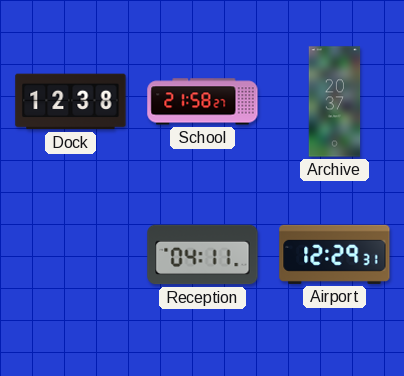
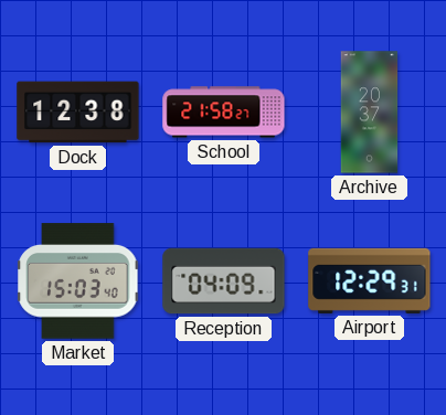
Market: none -> 15:03
Reception: 04:11 -> 04:09
